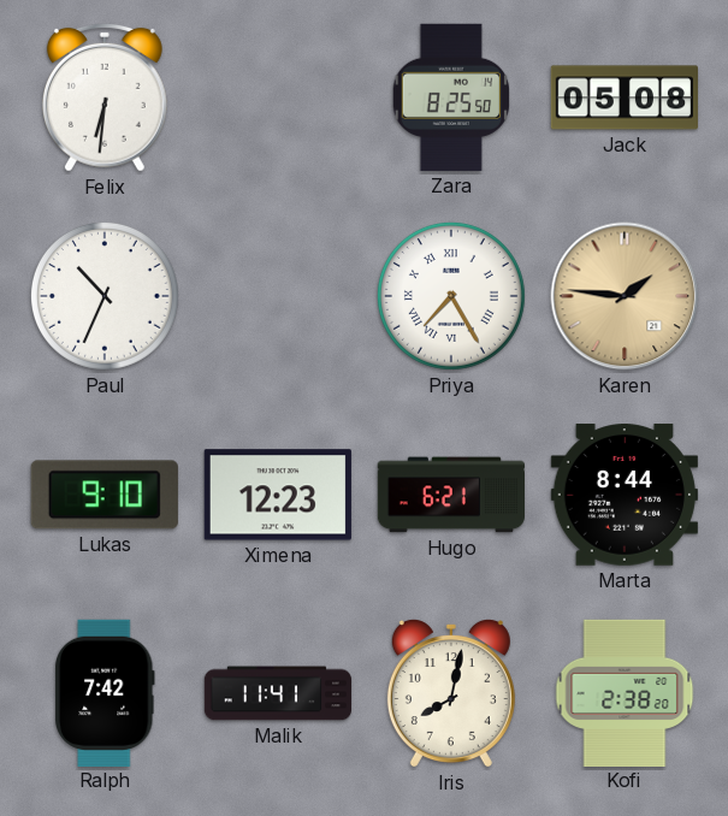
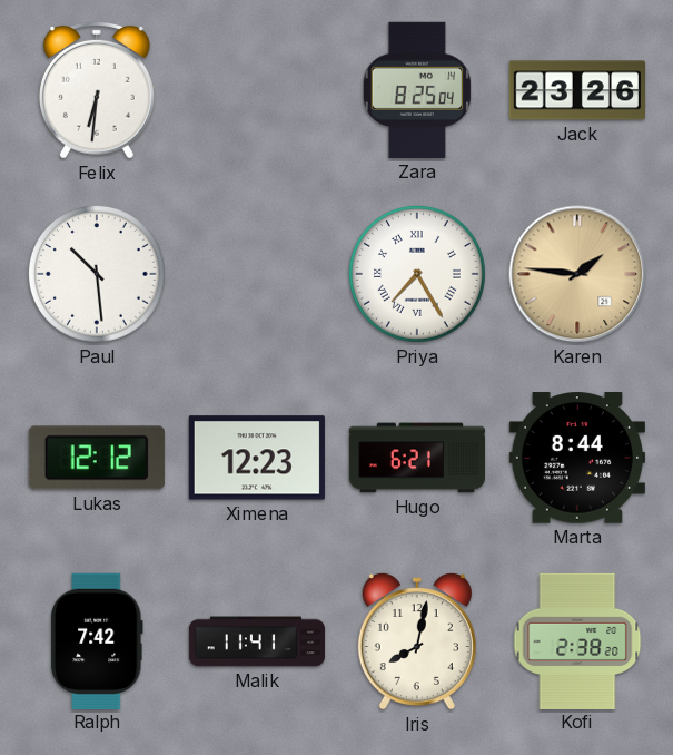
Zara: 8:25:50 -> 8:25:04
Jack: 05:08 -> 23:26
Paul: 10:34 -> 10:29
Lukas: 9:10 -> 12:12
